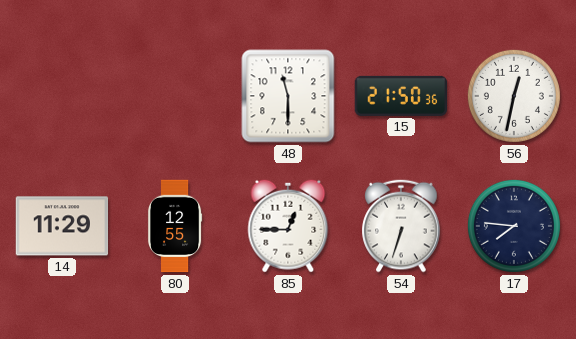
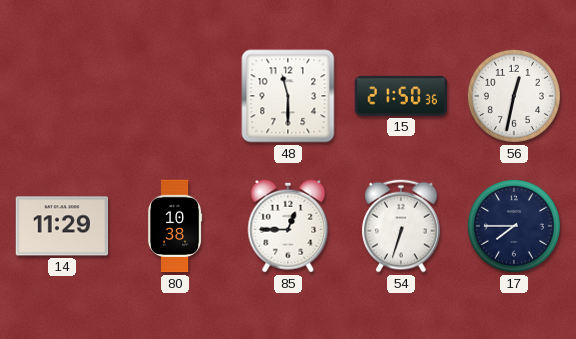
80: 12:55 -> 10:38
17: 7:46 -> 7:45
